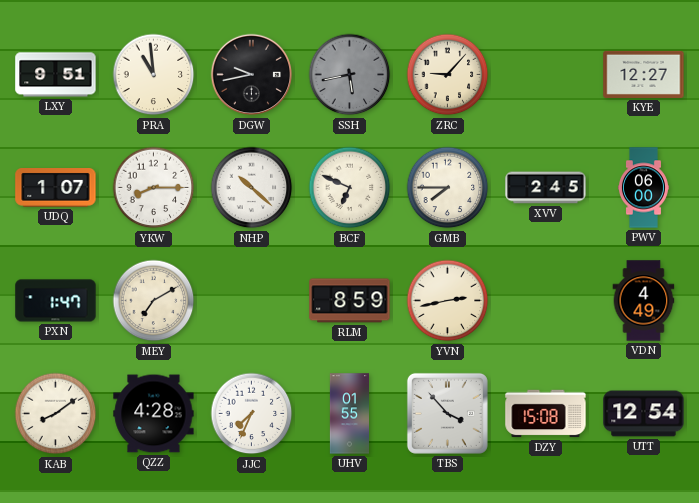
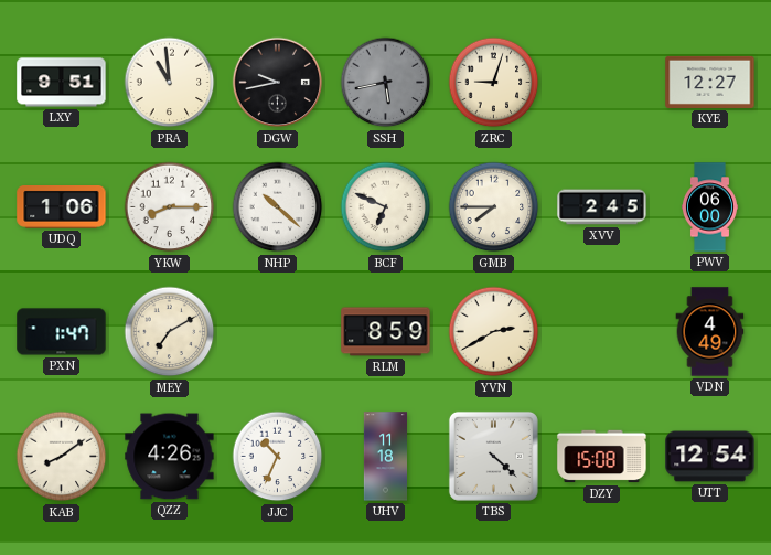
ZRC: 9:07 -> 9:03
UDQ: 1:07 -> 1:06
YVN: 2:43 -> 2:40
QZZ: 4:28 -> 4:26
JJC: 7:34 -> 10:34
UHV: 01:55 -> 11:18
TBS: 3:53 -> 4:22
